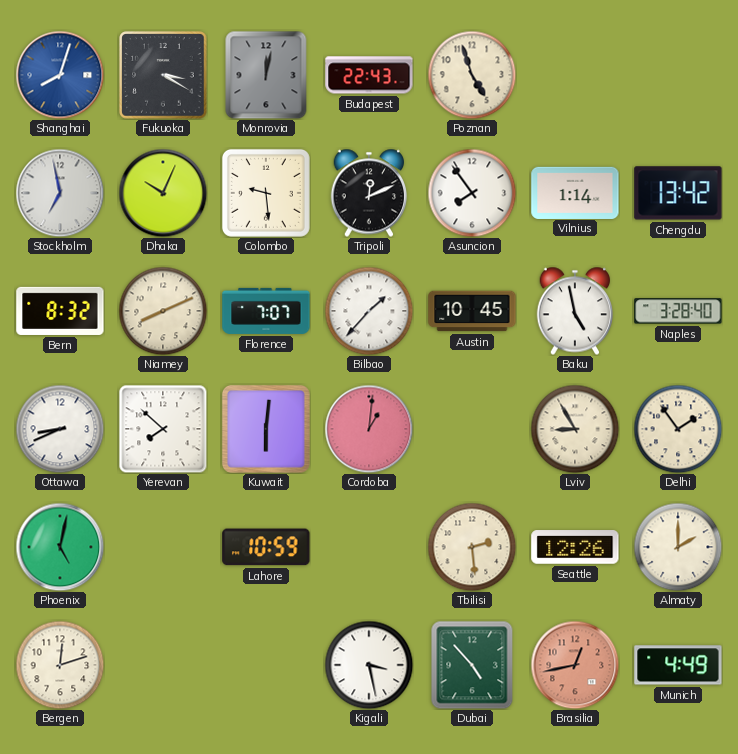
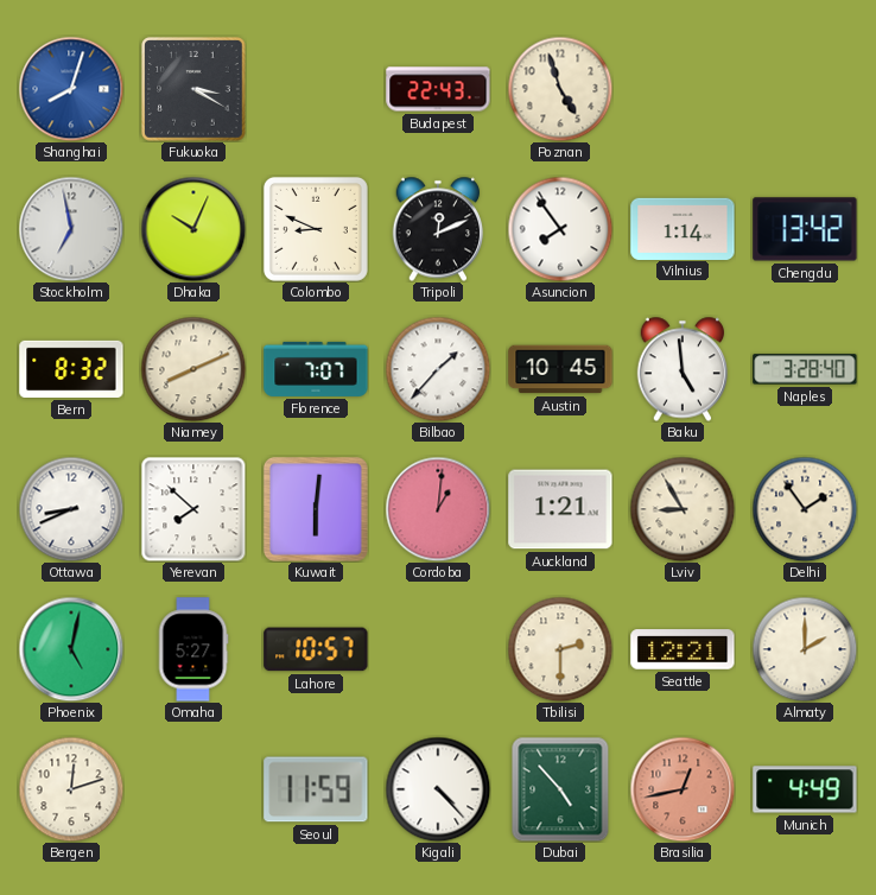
Monrovia: 12:02 -> none
Colombo: 9:29 -> 8:49
Baku: 4:58 -> 4:59
Auckland: none -> 1:21
Omaha: none -> 5:27
Lahore: 10:59 -> 10:57
Tbilisi: 2:29 -> 2:30
Seattle: 12:26 -> 12:21
Seoul: none -> 11:59
Kigali: 3:28 -> 4:23
